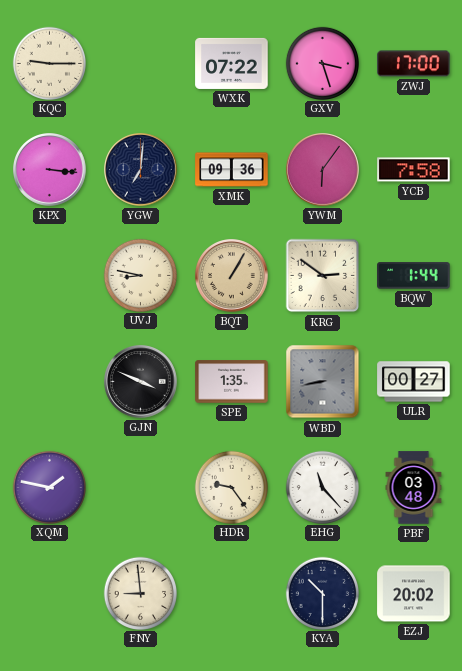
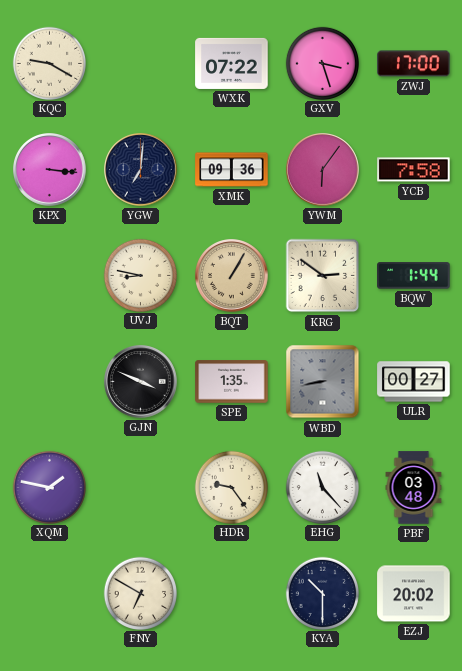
KQC: 9:15 -> 9:20
FNY: 8:59 -> 6:50
